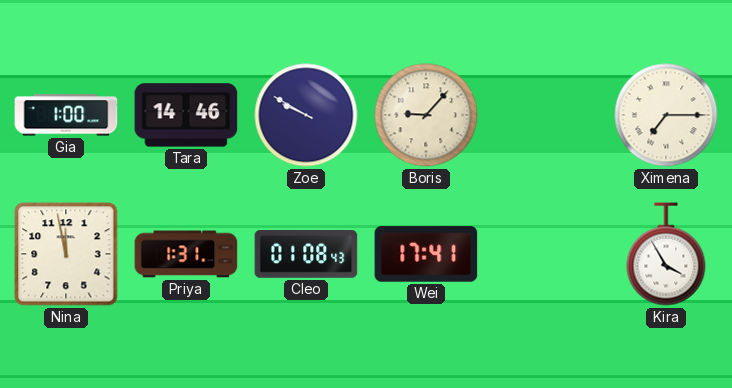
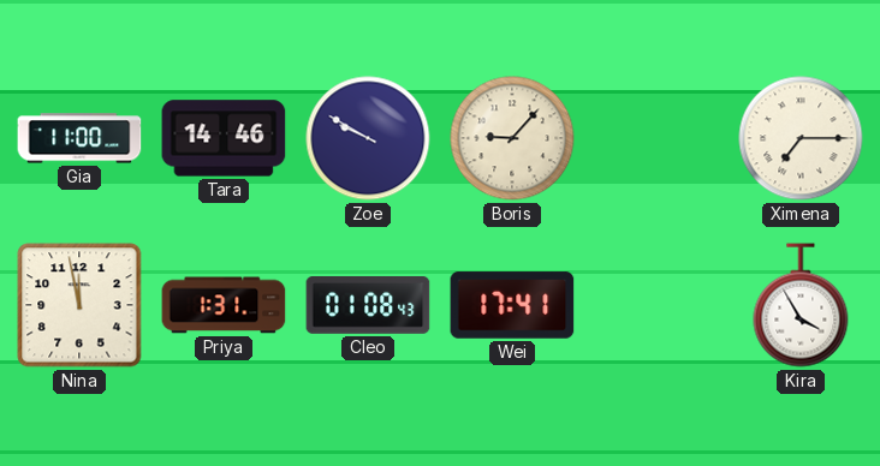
Gia: 1:00 -> 11:00
